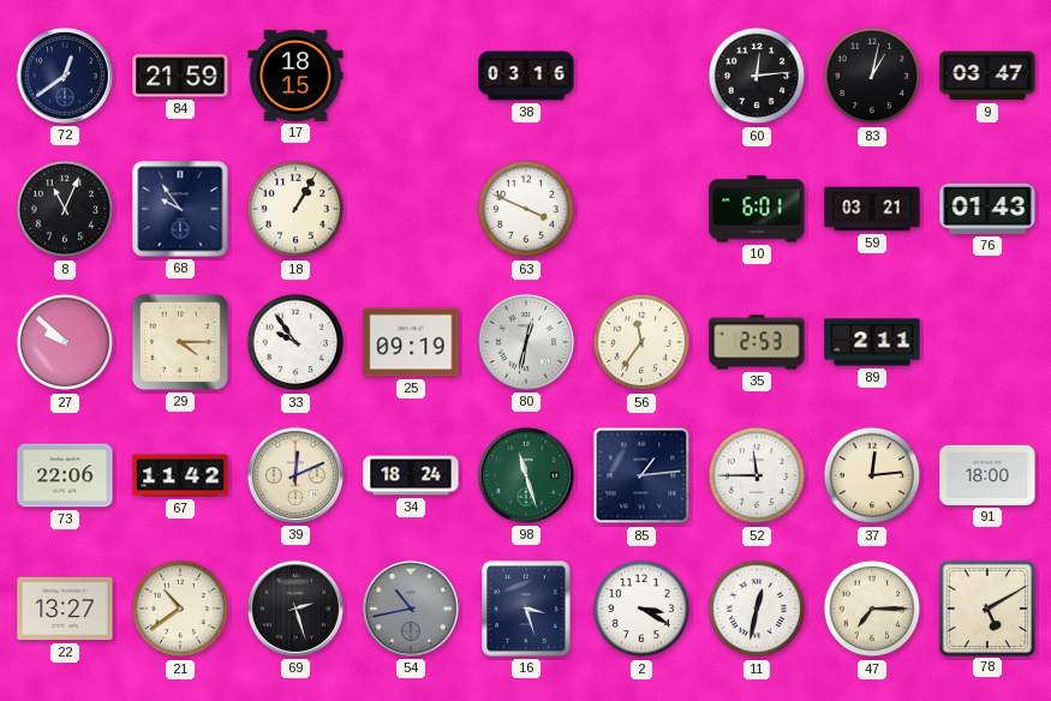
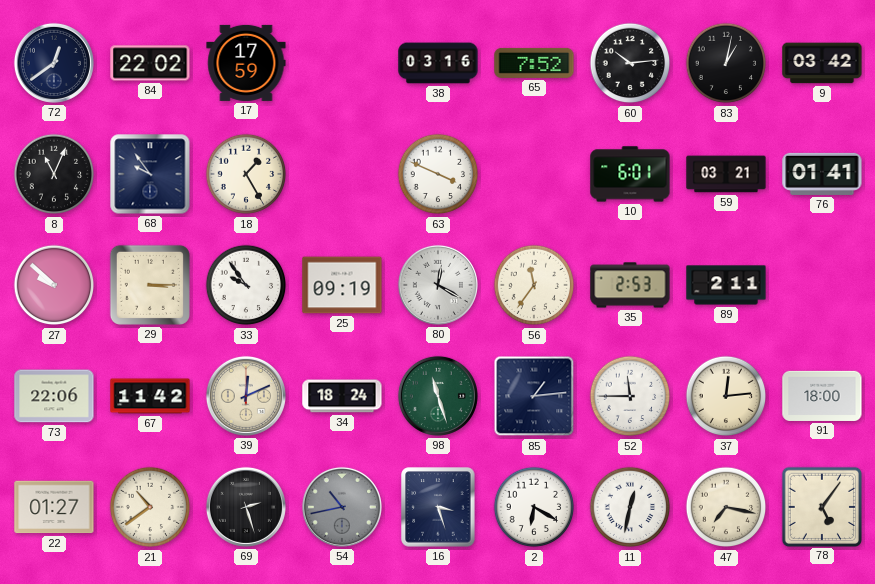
84: 21:59 -> 22:02
17: 18:15 -> 17:59
65: none -> 7:52
60: 12:14 -> 10:14
9: 03:47 -> 03:42
18: 1:05 -> 1:25
76: 01:43 -> 01:41
29: 4:15 -> 3:15
80: 12:32 -> 12:20
22: 13:27 -> 01:27
2: 3:20 -> 6:20
47: 7:15 -> 7:17
78: 5:10 -> 5:06
